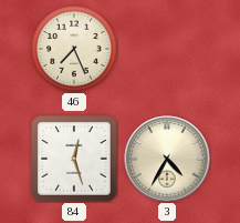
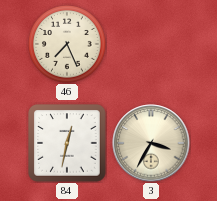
84: 12:27 -> 12:32
3: 4:35 -> 3:35
